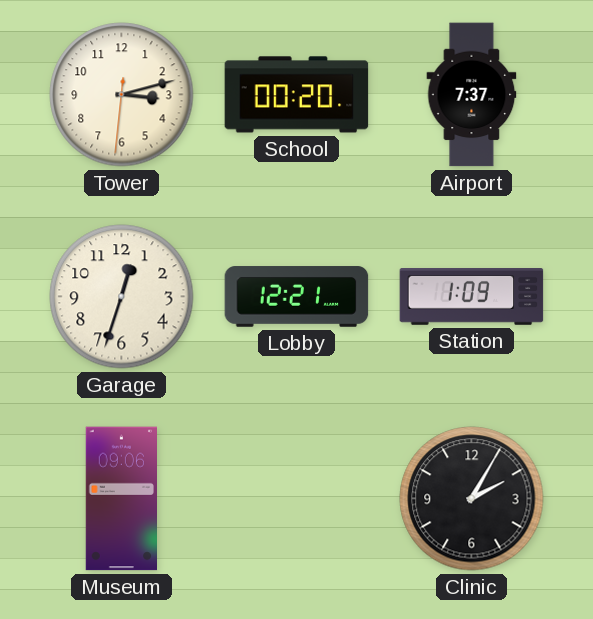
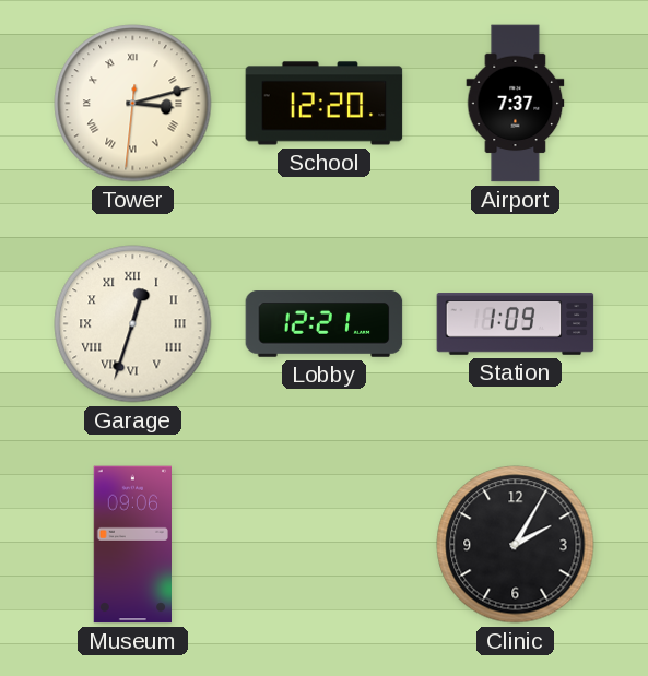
Tower numerals: Arabic -> Roman
School: 00:20 -> 12:20
Garage numerals: Arabic -> Roman
